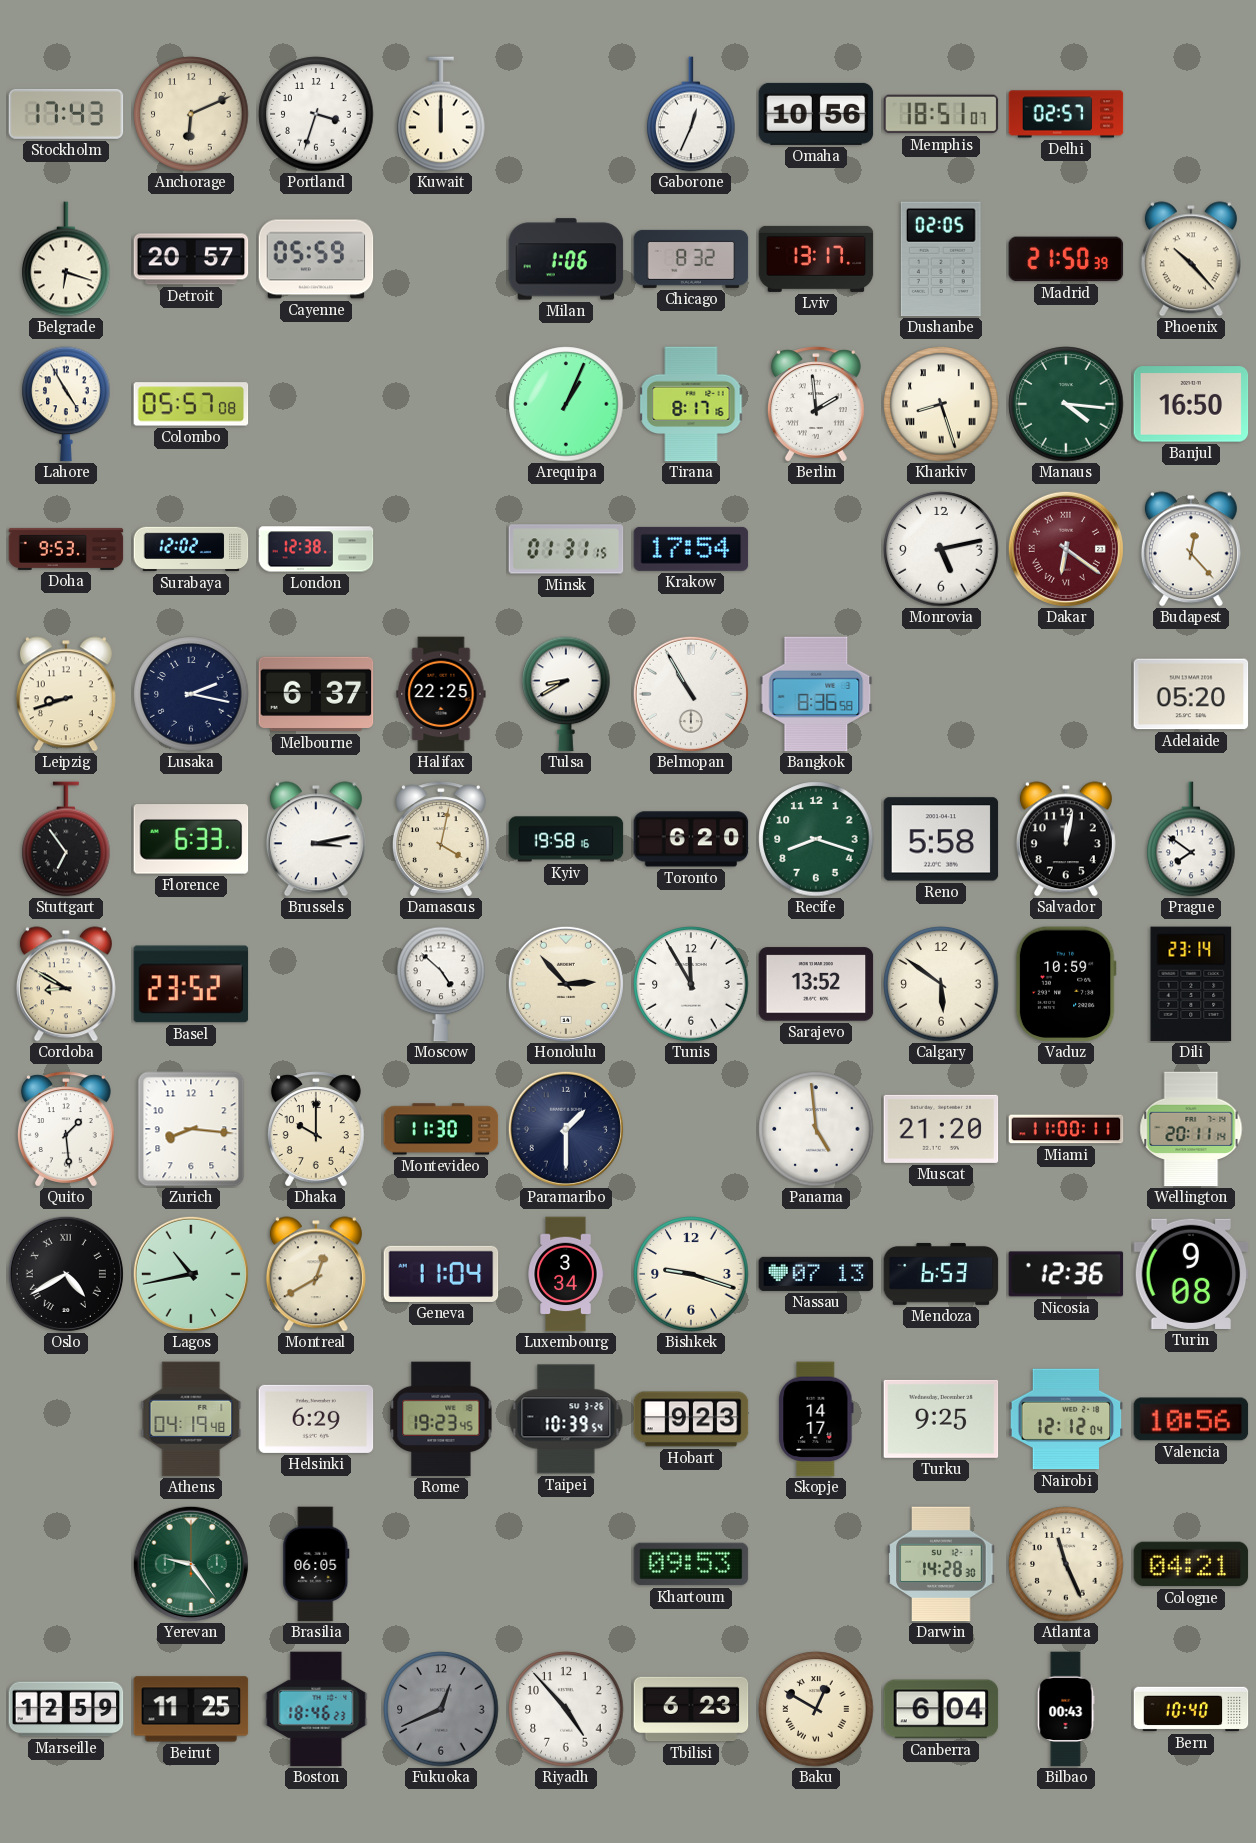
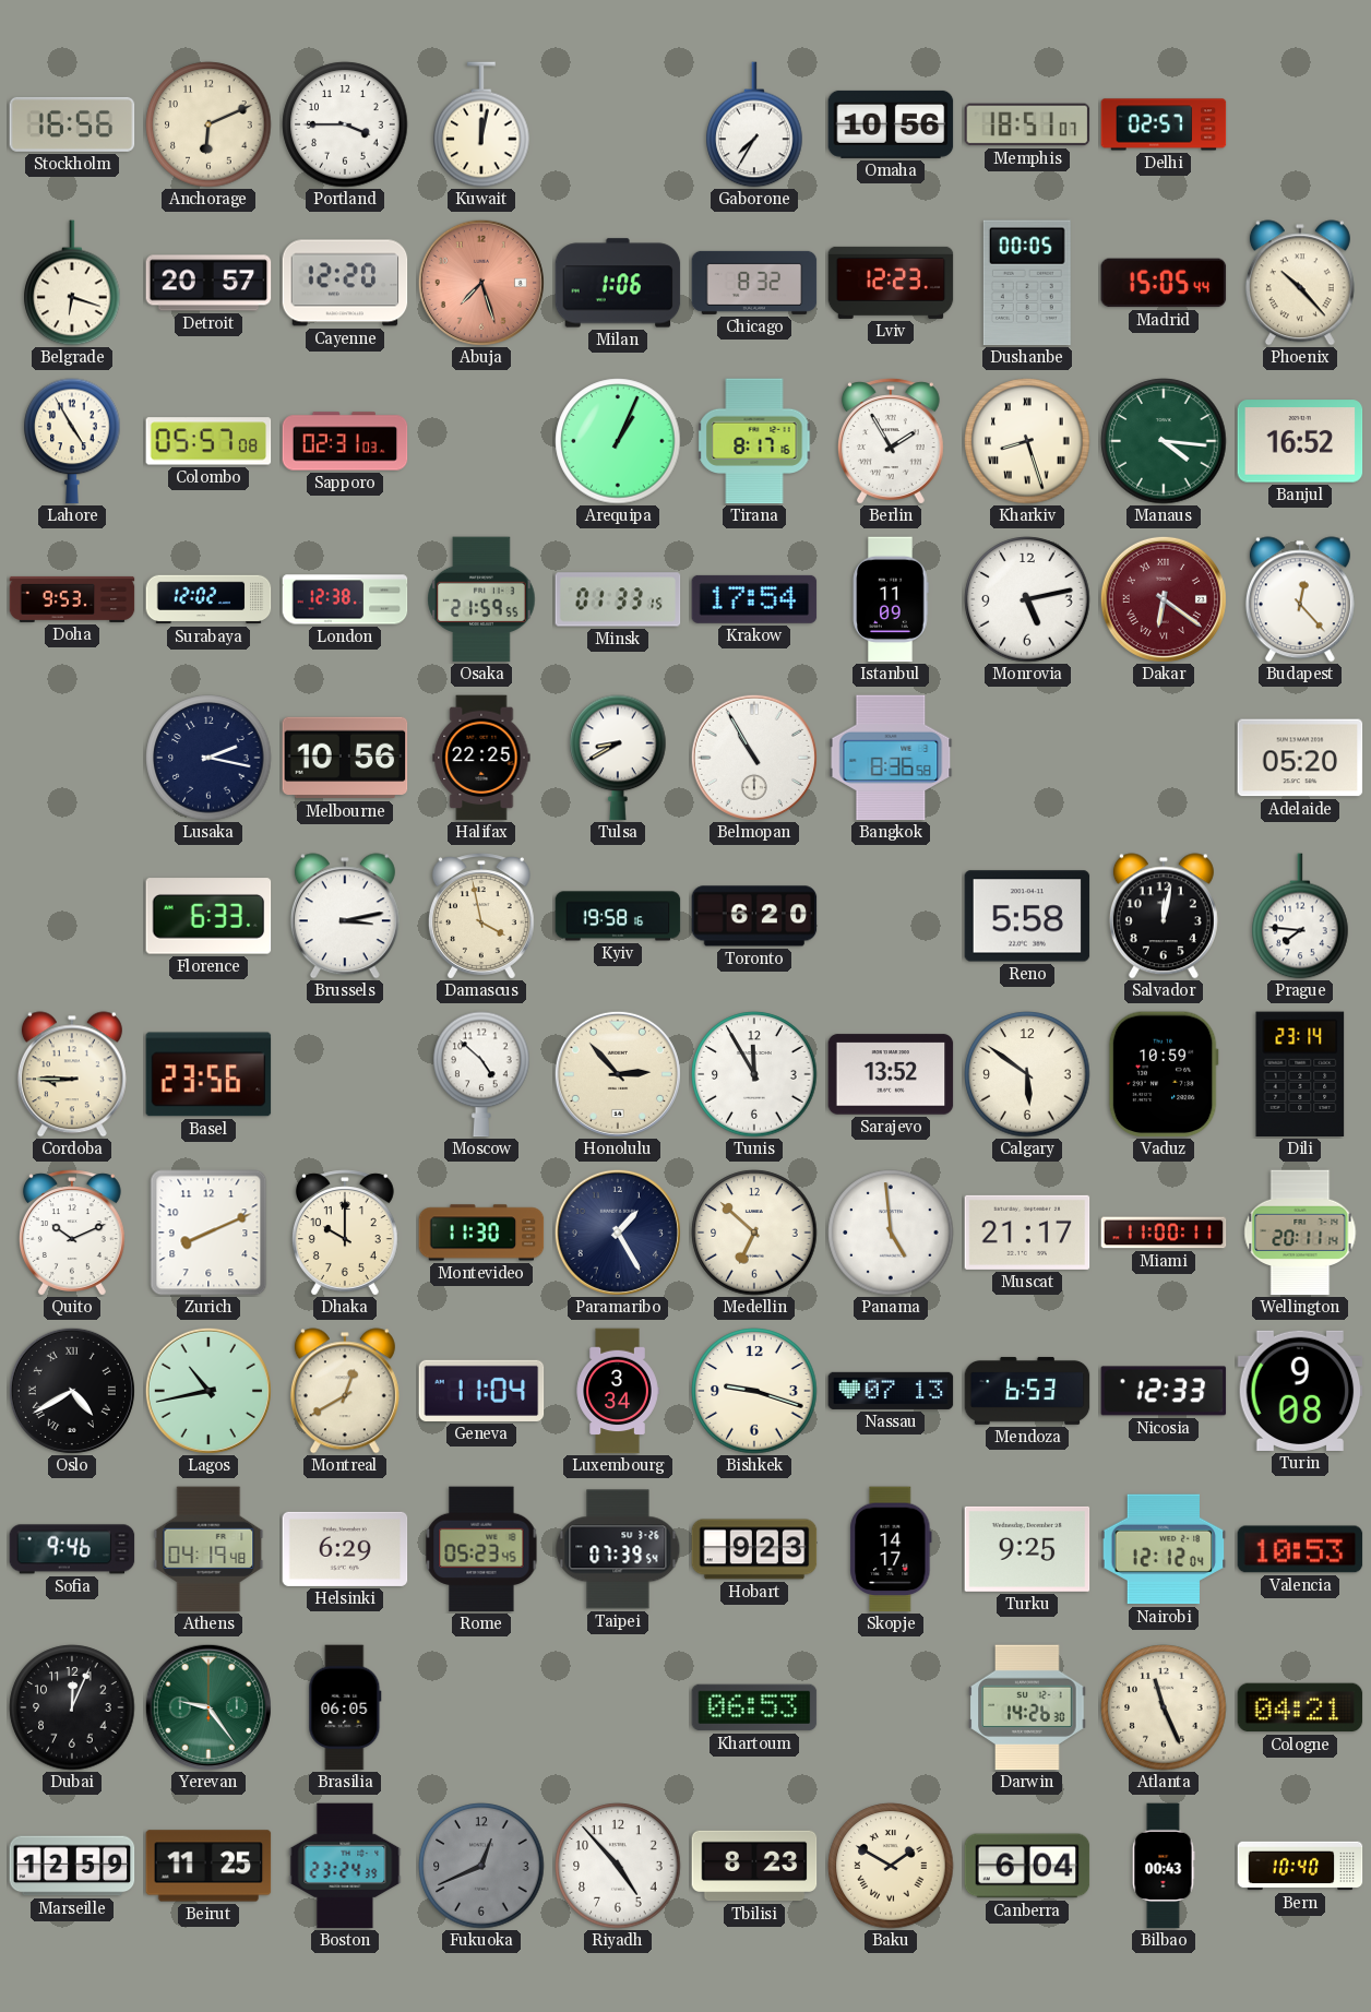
Stockholm: 17:43 -> 16:56
Portland: 3:33 -> 3:45
Kuwait: 12:00 -> 12:02
Gaborone: 12:34 -> 7:35
Cayenne: 05:59 -> 12:20
Abuja: none -> 7:27
Lviv: 13:17 -> 12:23
Dushanbe: 02:05 -> 00:05
Madrid: 21:50 -> 15:05
Sapporo: none -> 02:31
Berlin: 1:59 -> 1:55
Banjul: 16:50 -> 16:52
Osaka: none -> 21:59
Minsk: 01:31 -> 01:33
Istanbul: none -> 11:09
Leipzig: 8:42 -> none
Melbourne: 6:37 -> 10:56
Stuttgart: 6:54 -> none
Damascus: 4:02 -> 3:58
Recife: 8:18 -> none
Prague: 7:51 -> 7:46
Cordoba: 8:50 -> 8:45
Basel: 23:52 -> 23:56
Quito: 1:29 -> 10:11
Zurich: 8:16 -> 8:11
Paramaribo: 1:30 -> 1:25
Medellin: none -> 6:52
Muscat: 21:20 -> 21:17
Nicosia: 12:36 -> 12:33
Sofia: none -> 9:46
Rome: 19:23 -> 05:23
Taipei: 10:39 -> 07:39
Valencia: 10:56 -> 10:53
Dubai: none -> 12:04
Khartoum: 09:53 -> 06:53
Darwin: 14:28 -> 14:26
Boston: 18:46 -> 23:24
Tbilisi: 6:23 -> 8:23
Baku: 12:50 -> 1:50
